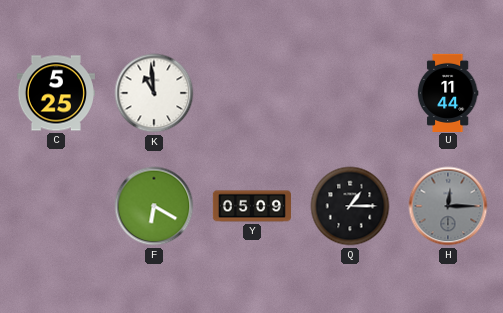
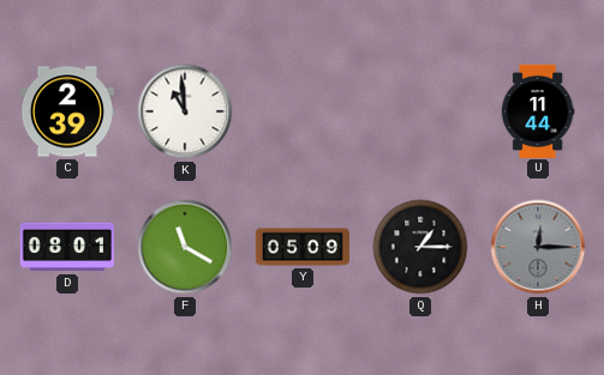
C: 5:25 -> 2:39
D: none -> 08:01
F: 6:20 -> 11:20
